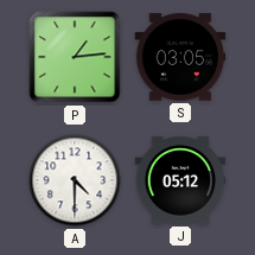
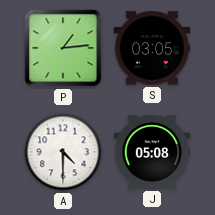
J: 05:12 -> 05:08
